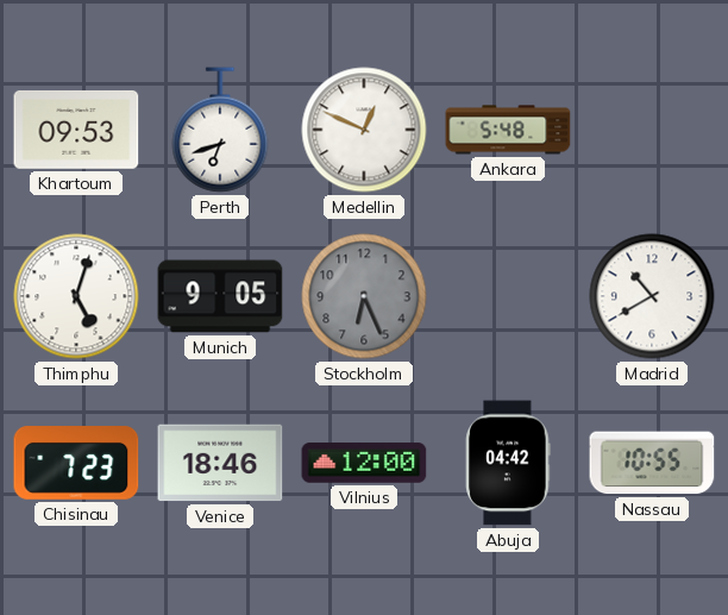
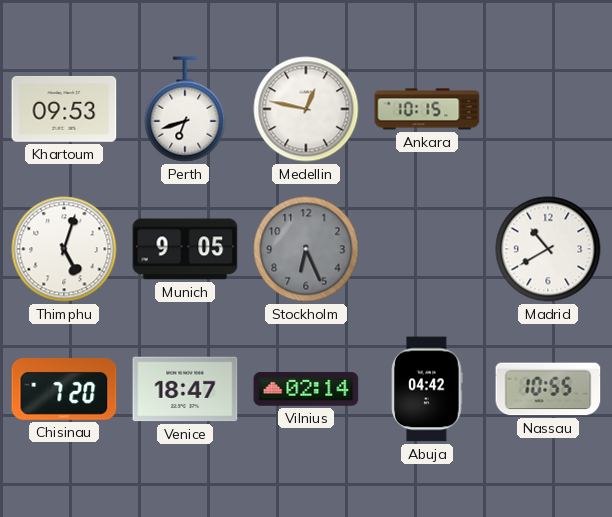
Medellin: 12:49 -> 12:47
Ankara: 5:48 -> 10:15
Chisinau: 7:23 -> 7:20
Venice: 18:46 -> 18:47
Vilnius: 12:00 -> 02:14
